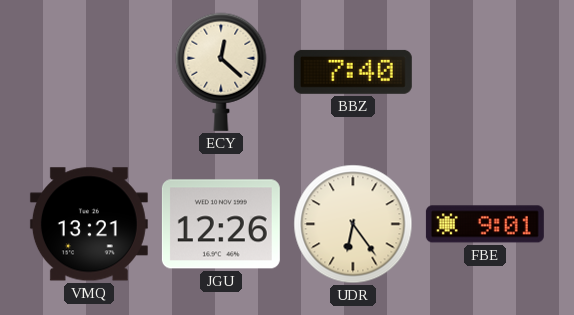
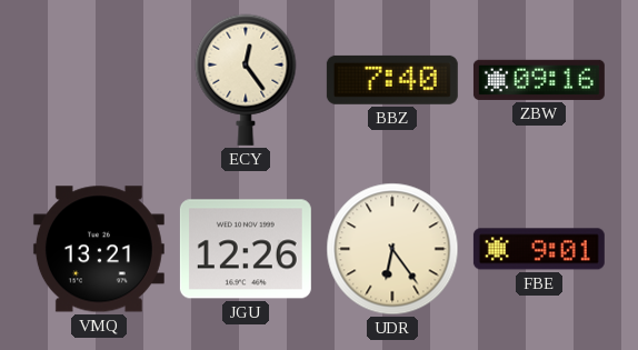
ECY: 12:22 -> 12:24
ZBW: none -> 09:16
